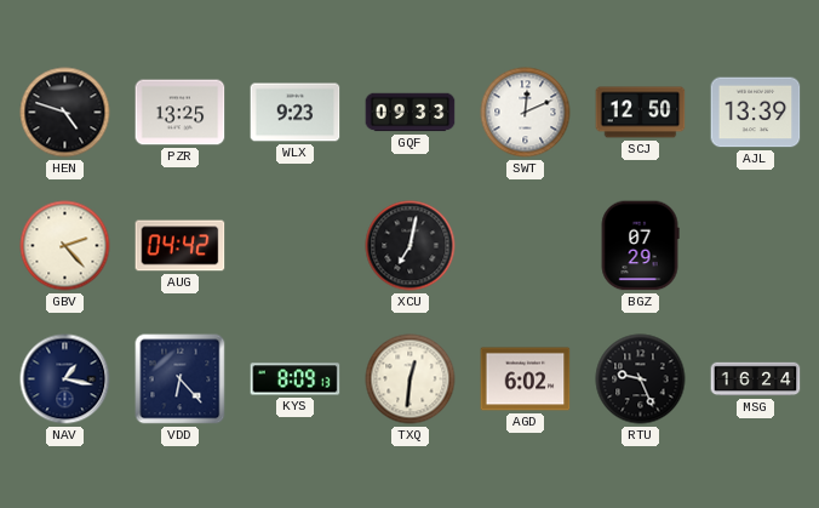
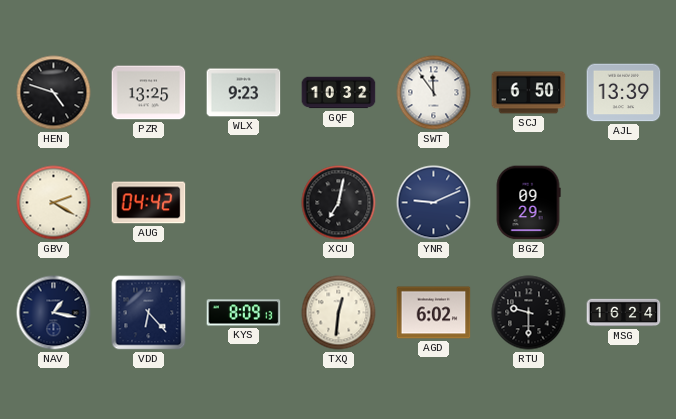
GQF: 09:33 -> 10:32
SWT: 12:11 -> 11:54
SCJ: 12:50 -> 6:50
GBV: 2:23 -> 2:20
YNR: none -> 9:11
BGZ: 07:29 -> 09:29
RTU: 9:26 -> 9:30
